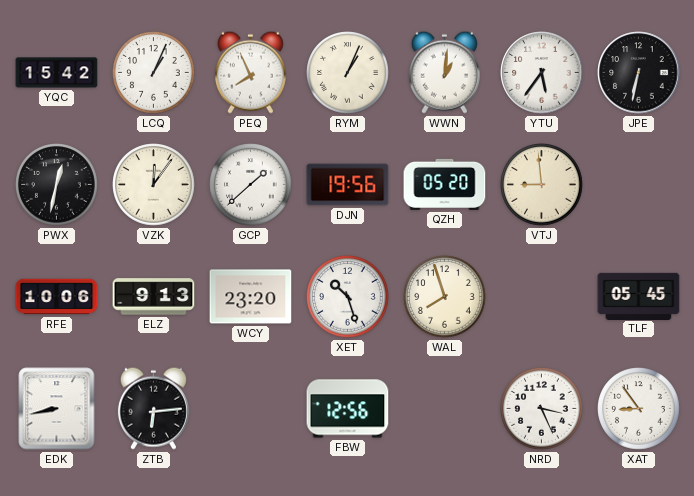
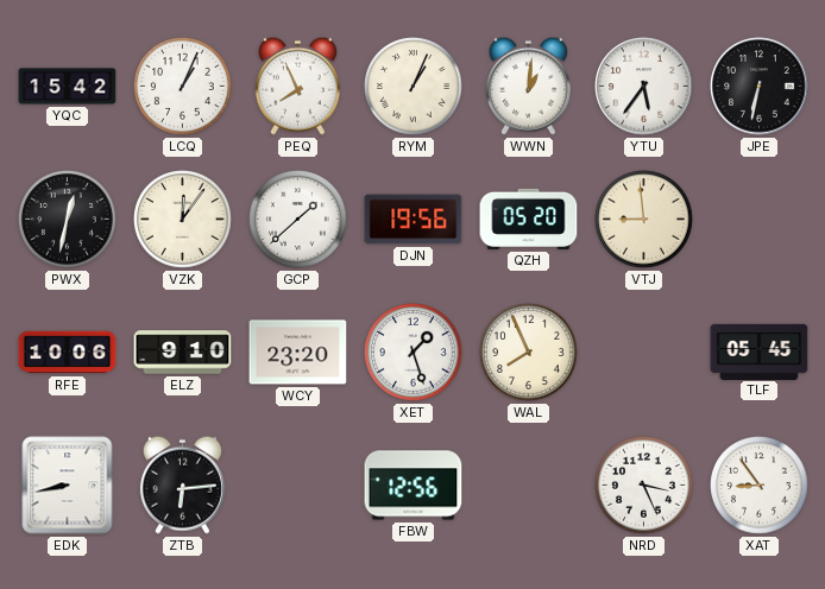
ELZ: 9:13 -> 9:10
XET: 10:27 -> 1:27
WAL: 7:57 -> 7:56
